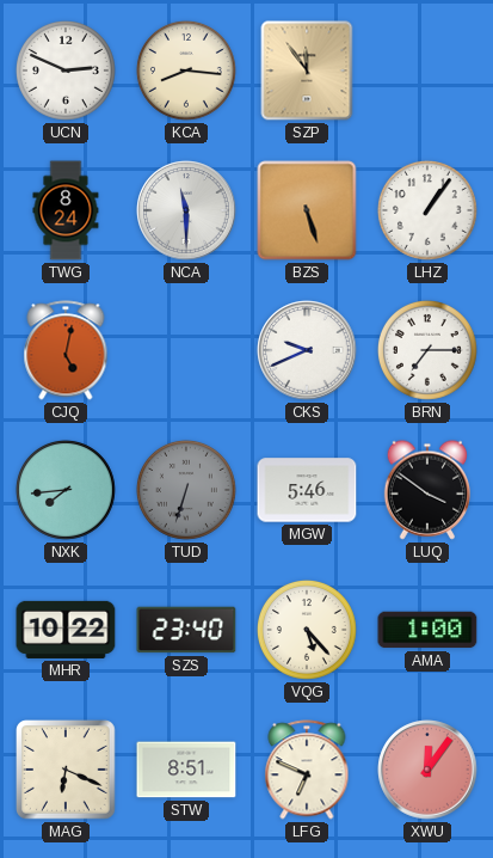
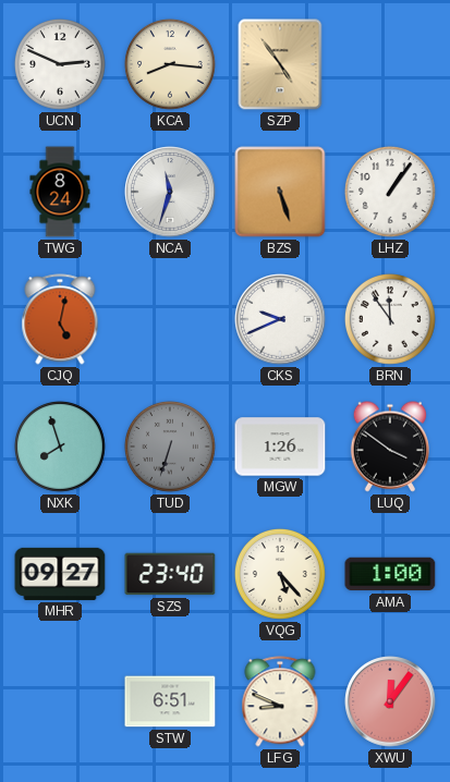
SZP: 11:54 -> 4:54
NCA: 11:30 -> 11:33
BRN: 7:15 -> 11:54
NXK: 7:44 -> 7:57
MGW: 5:46 -> 1:26
MHR: 10:22 -> 09:27
MAG: 6:19 -> none
STW: 8:51 -> 6:51
LFG: 6:49 -> 8:49
